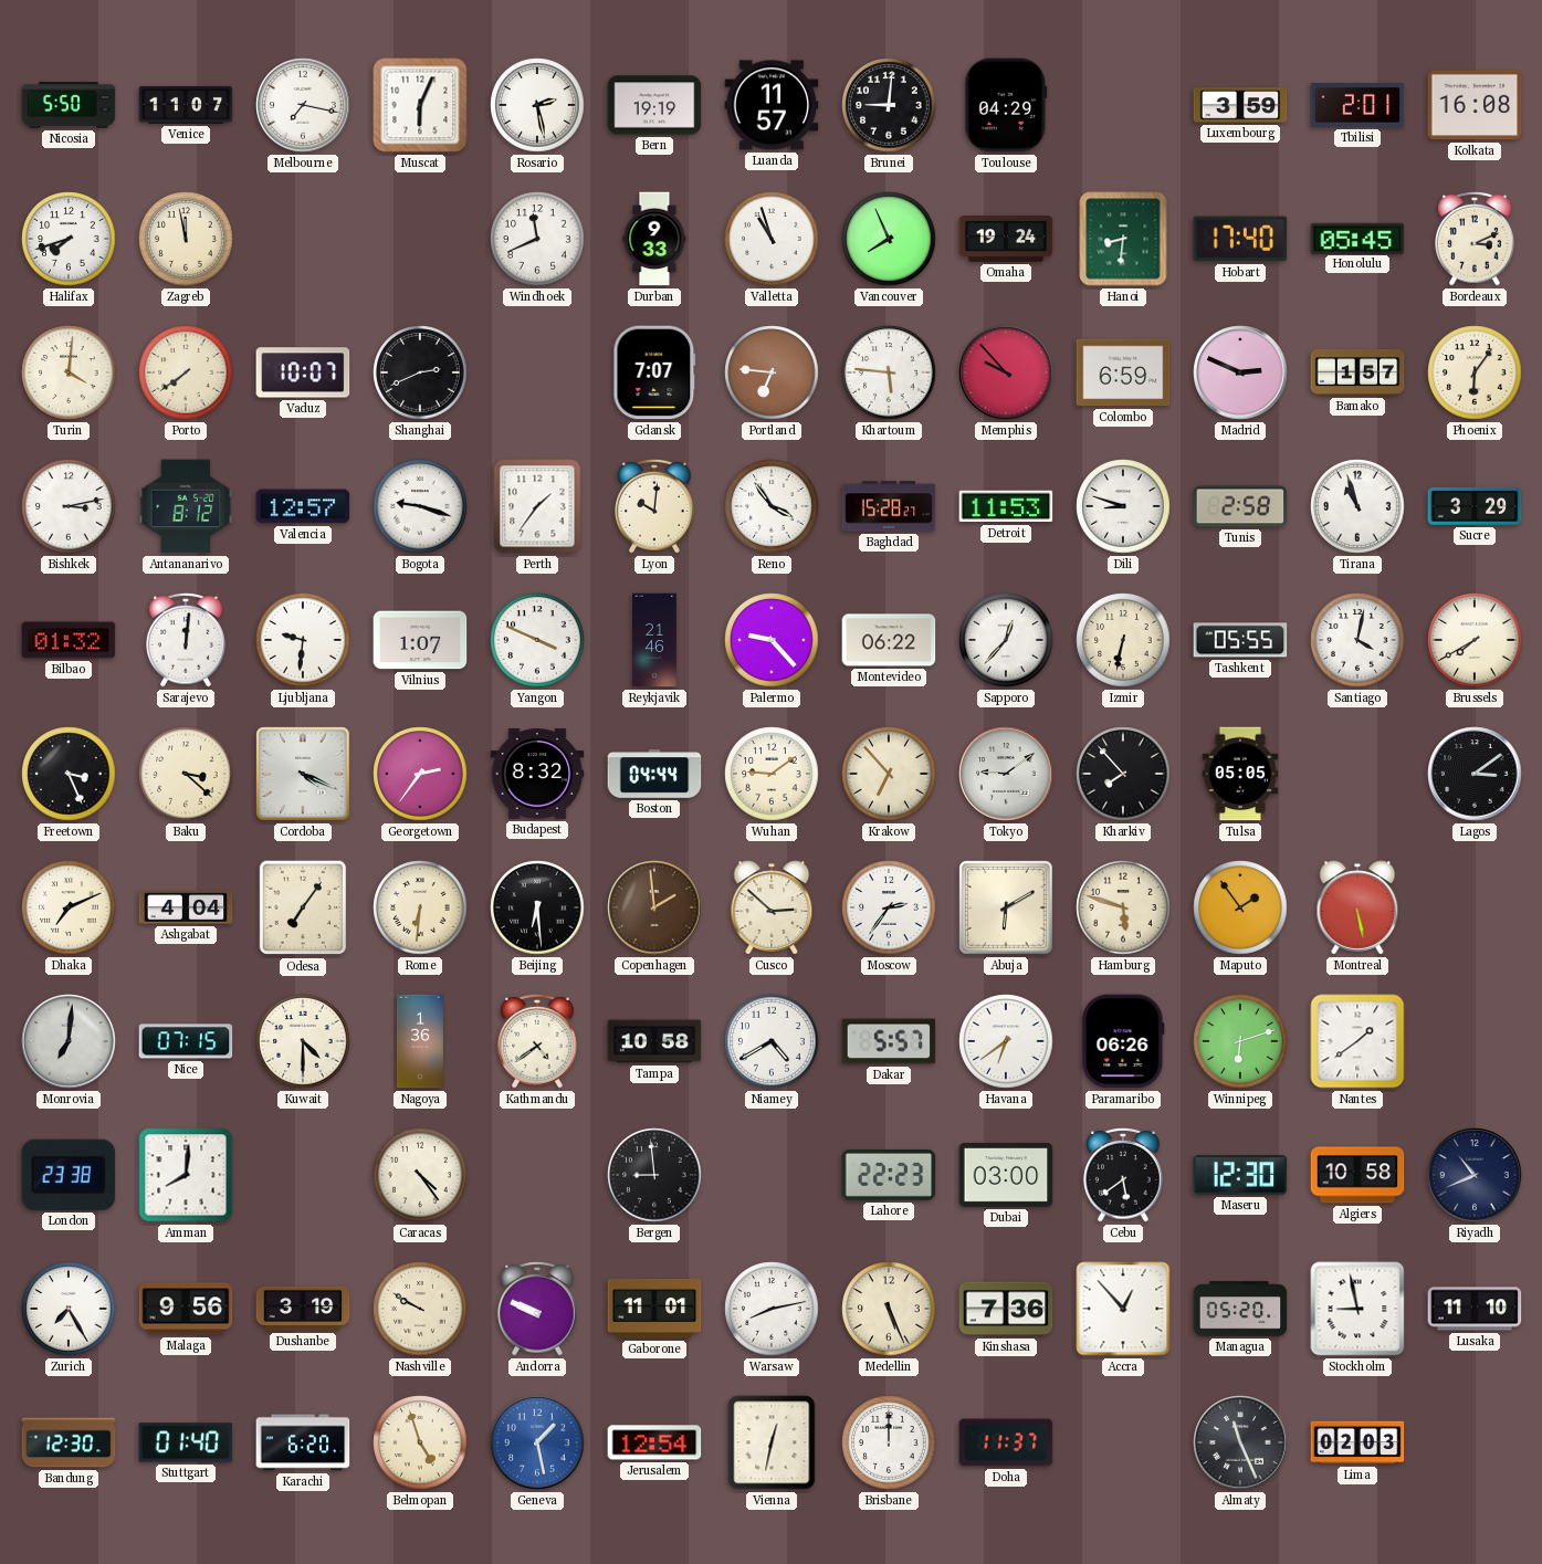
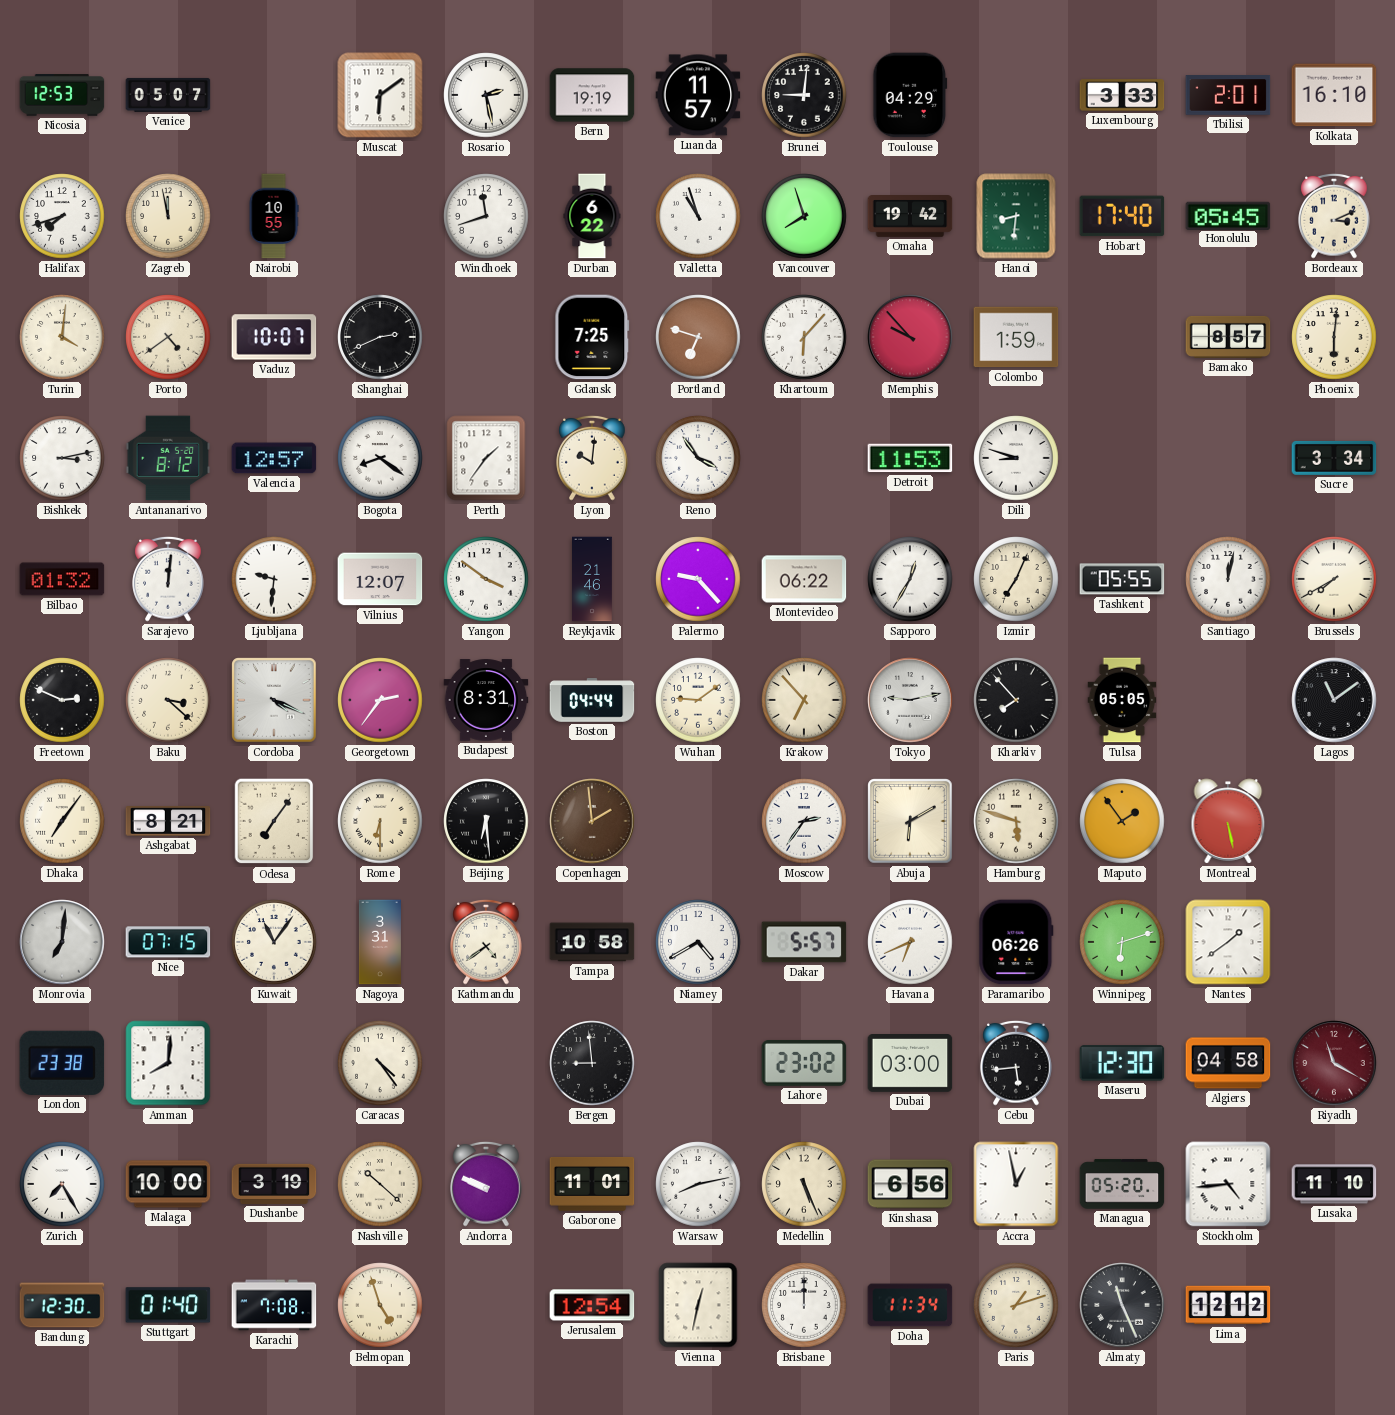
Nicosia: 5:50 -> 12:53
Venice: 11:07 -> 05:07
Melbourne: 7:17 -> none
Muscat: 6:04 -> 6:09
Luxembourg: 3:59 -> 3:33
Kolkata: 16:08 -> 16:10
Nairobi: none -> 10:55
Windhoek: 11:41 -> 11:42
Durban: 9:33 -> 6:22
Vancouver: 7:56 -> 7:57
Omaha: 19:24 -> 19:42
Porto: 7:39 -> 4:39
Gdansk: 7:07 -> 7:25
Portland: 6:46 -> 6:48
Khartoum: 5:46 -> 6:07
Colombo: 6:59 -> 1:59
Madrid: 2:49 -> none
Bamako: 1:57 -> 8:57
Phoenix: 6:06 -> 6:01
Bogota: 9:18 -> 8:21
Baghdad: 15:28 -> none
Tunis: 2:58 -> none
Tirana: 10:57 -> none
Sucre: 3:29 -> 3:34
Vilnius: 1:07 -> 12:07
Yangon: 3:49 -> 3:51
Sapporo: 12:37 -> 12:35
Izmir: 6:32 -> 7:04
Santiago: 4:02 -> 12:02
Freetown: 3:26 -> 2:49
Budapest: 8:32 -> 8:31
Tokyo: 9:09 -> 9:13
Lagos: 3:09 -> 11:09
Dhaka: 7:11 -> 7:06
Ashgabat: 4:04 -> 8:21
Rome: 6:31 -> 6:30
Cusco: 2:52 -> none
Kuwait: 4:30 -> 11:06
Nagoya: 1:36 -> 3:31
Havana: 6:39 -> 6:41
Lahore: 22:23 -> 23:02
Cebu: 5:39 -> 5:44
Algiers: 10:58 -> 04:58
Riyadh: 10:41 -> 11:20
Riyadh dial: navy -> burgundy
Malaga: 9:56 -> 10:00
Nashville: 9:50 -> 10:22
Kinshasa: 7:36 -> 6:56
Accra: 12:53 -> 12:58
Stockholm: 8:58 -> 4:44
Karachi: 6:20 -> 7:08
Geneva: 1:28 -> none
Doha: 11:37 -> 11:34
Paris: none -> 1:12
Lima: 02:03 -> 12:12
